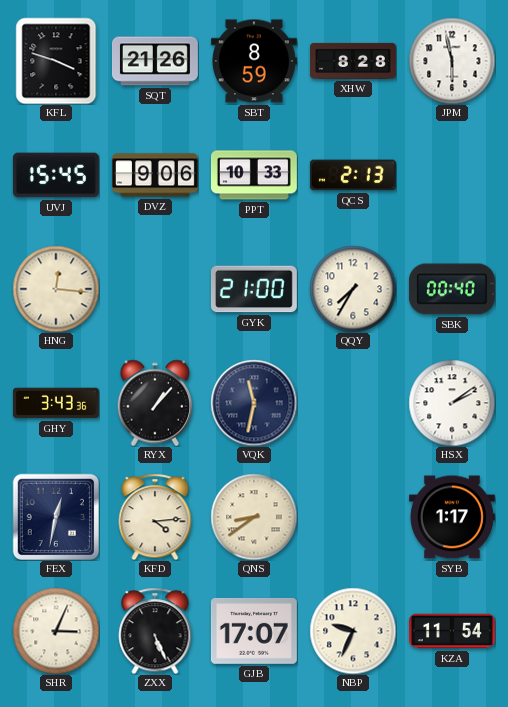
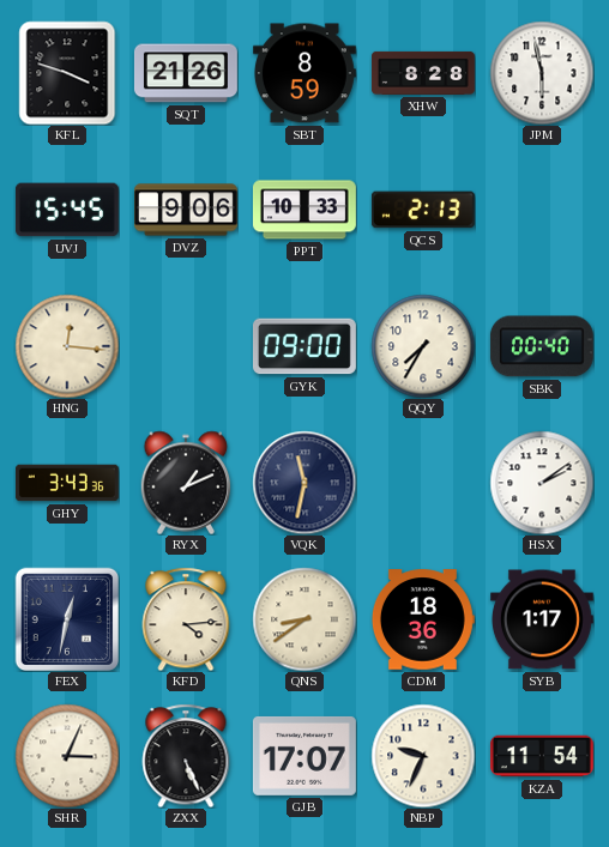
GYK: 21:00 -> 09:00
RYX: 1:07 -> 1:11
CDM: none -> 18:36
